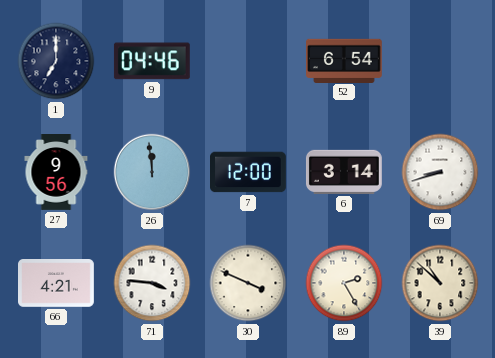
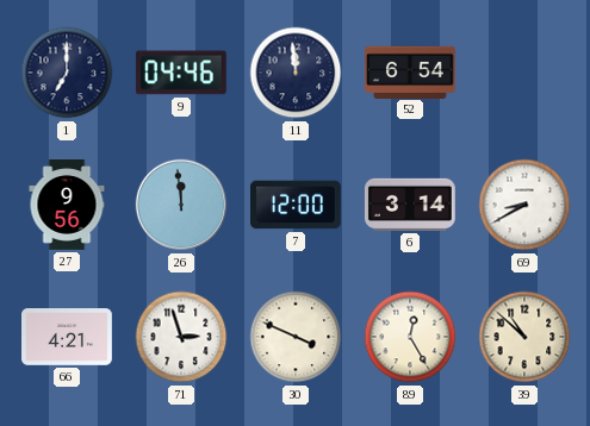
11: none -> 11:59
69: 8:42 -> 8:40
71: 3:46 -> 2:57
89: 2:25 -> 12:25
